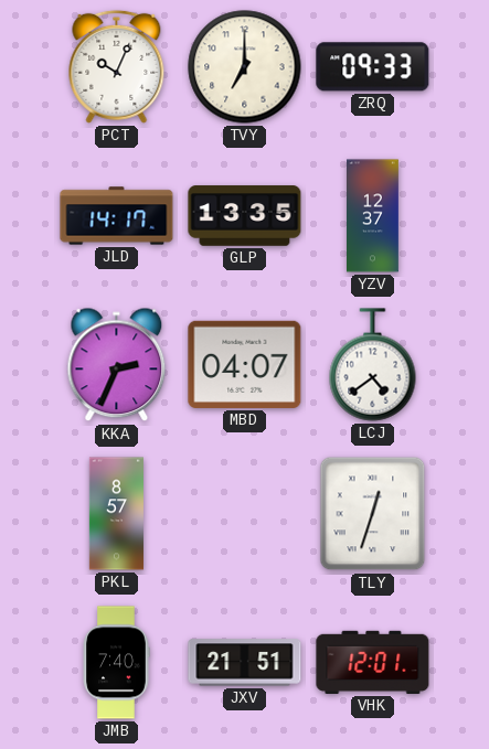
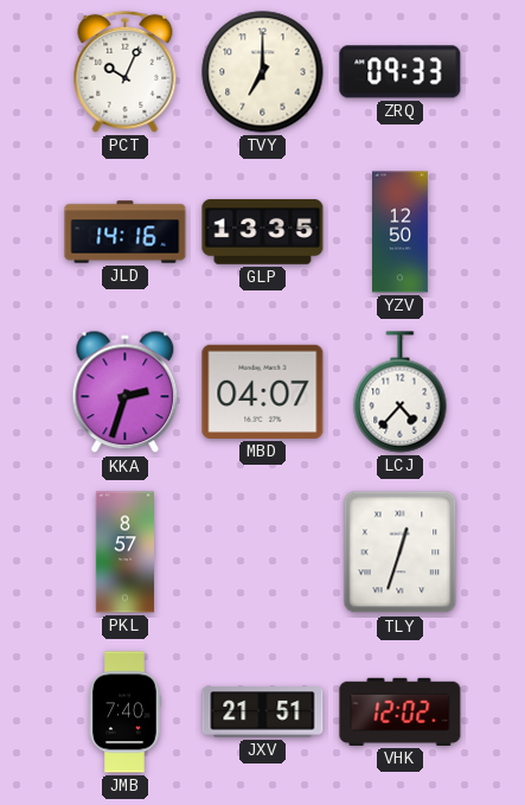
JLD: 14:17 -> 14:16
YZV: 12:37 -> 12:50
KKA: 2:34 -> 2:33
LCJ: 4:39 -> 4:37
VHK: 12:01 -> 12:02
